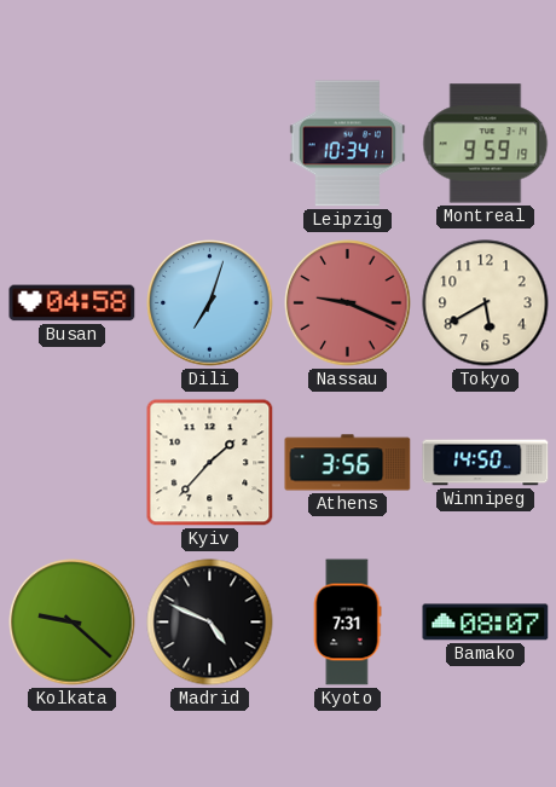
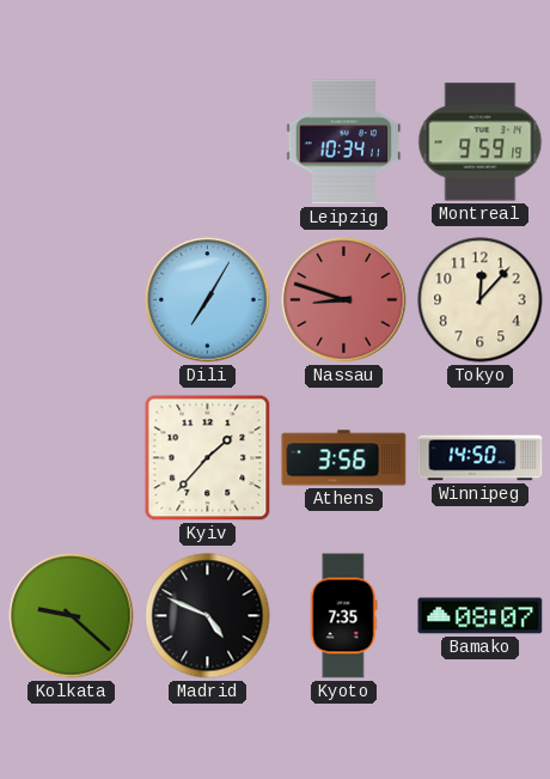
Busan: 04:58 -> none
Dili: 7:03 -> 7:05
Nassau: 9:19 -> 8:48
Tokyo: 5:40 -> 12:07
Kyoto: 7:31 -> 7:35
